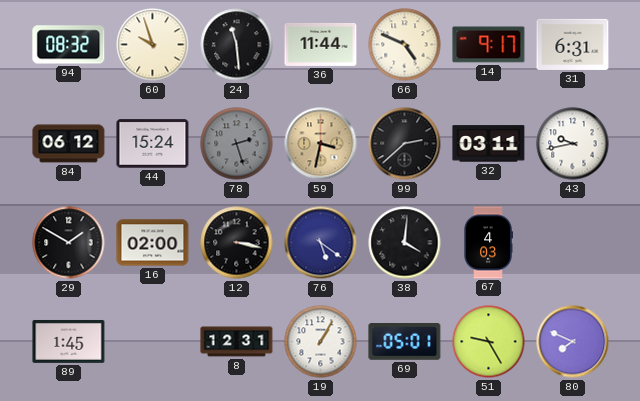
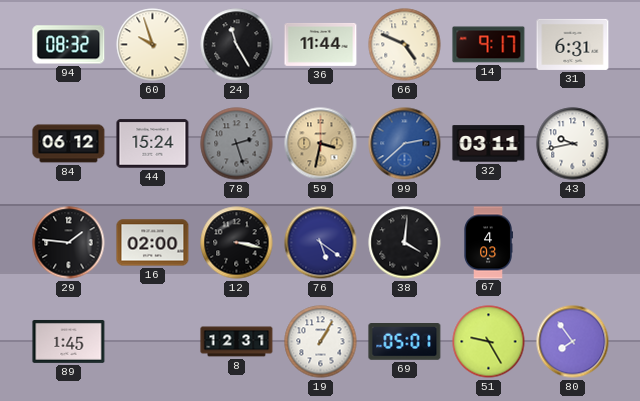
24: 11:29 -> 11:25
99 dial: black -> blue
29: 1:50 -> 1:46
80: 7:49 -> 7:54
